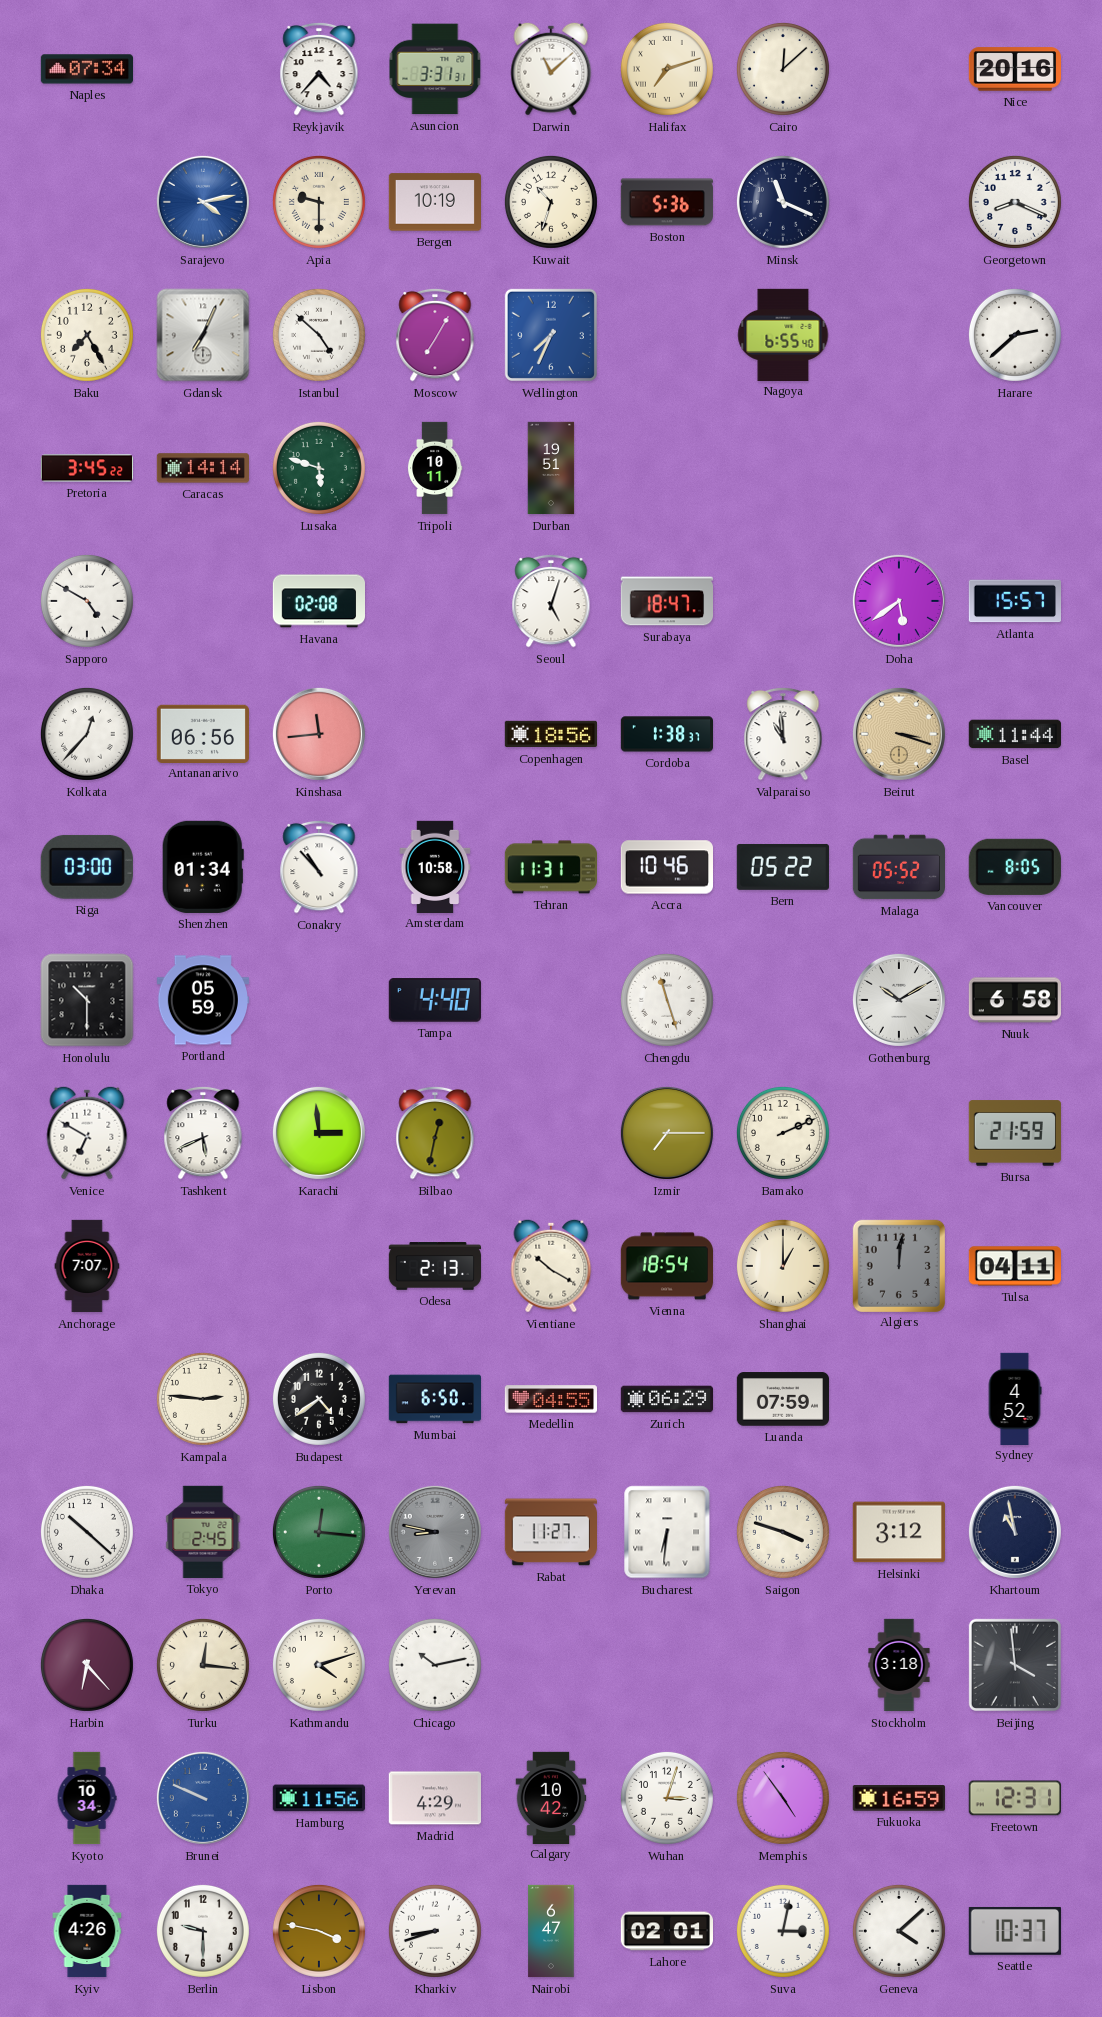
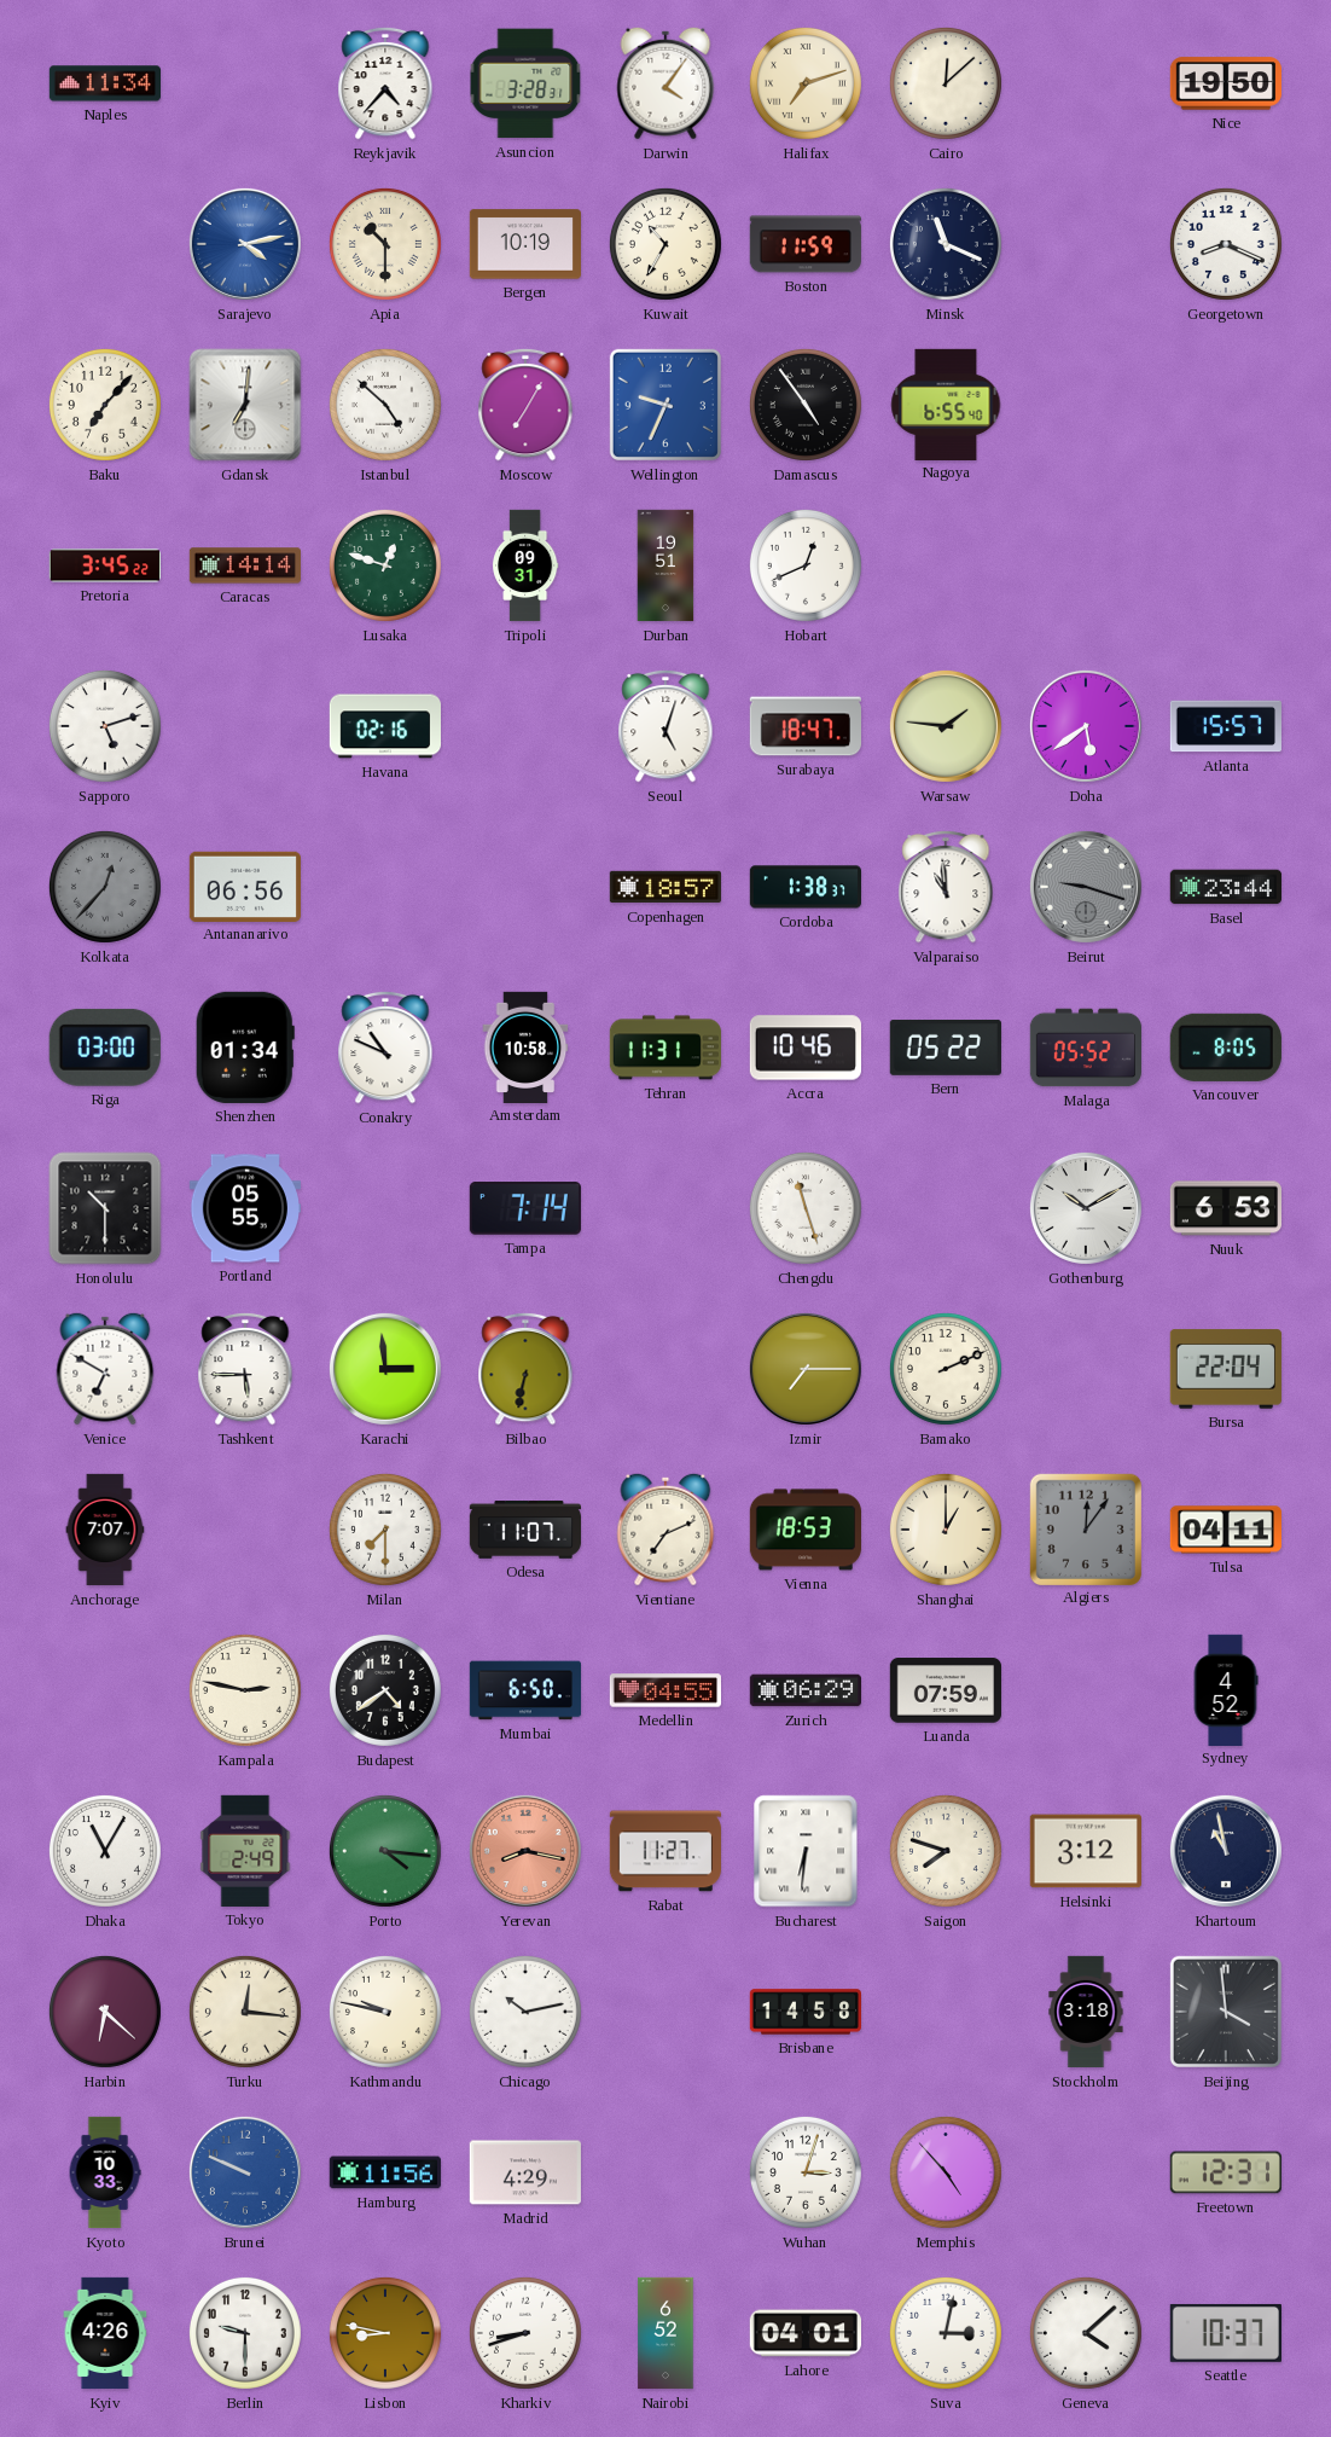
Naples: 07:34 -> 11:34
Asuncion: 3:31 -> 3:28
Darwin: 11:08 -> 4:06
Nice: 20:16 -> 19:50
Apia: 9:30 -> 10:30
Kuwait: 10:33 -> 10:35
Boston: 5:36 -> 11:59
Baku: 7:25 -> 7:07
Gdansk: 7:04 -> 7:01
Wellington: 7:34 -> 9:34
Damascus: none -> 4:54
Harare: 2:38 -> none
Lusaka: 5:48 -> 12:48
Tripoli: 10:11 -> 09:31
Hobart: none -> 12:41
Sapporo: 4:50 -> 5:12
Havana: 02:08 -> 02:16
Warsaw: none -> 1:46
Kolkata dial: white -> grey
Kinshasa: 11:44 -> none
Copenhagen: 18:56 -> 18:57
Beirut: 3:18 -> 9:18
Beirut dial: champagne -> grey
Basel: 11:44 -> 23:44
Conakry: 10:53 -> 10:49
Portland: 05:59 -> 05:55
Tampa: 4:40 -> 7:14
Nuuk: 6:58 -> 6:53
Tashkent: 5:41 -> 5:45
Bilbao: 12:32 -> 6:32
Bursa: 21:59 -> 22:04
Milan: none -> 7:30
Odesa: 2:13 -> 11:07
Vientiane: 10:20 -> 7:11
Vienna: 18:54 -> 18:53
Algiers: 12:01 -> 12:06
Kampala: 2:46 -> 2:47
Dhaka: 10:22 -> 11:05
Tokyo: 2:45 -> 2:49
Porto: 12:16 -> 4:16
Yerevan: 8:47 -> 8:17
Yerevan dial: grey -> salmon
Saigon: 3:48 -> 7:48
Harbin: 6:23 -> 6:22
Kathmandu: 4:12 -> 9:47
Brisbane: none -> 14:58
Kyoto: 10:34 -> 10:33
Calgary: 10:42 -> none
Memphis: 4:54 -> 4:53
Fukuoka: 16:59 -> none
Lisbon: 3:47 -> 8:47
Nairobi: 6:47 -> 6:52
Lahore: 02:01 -> 04:01
